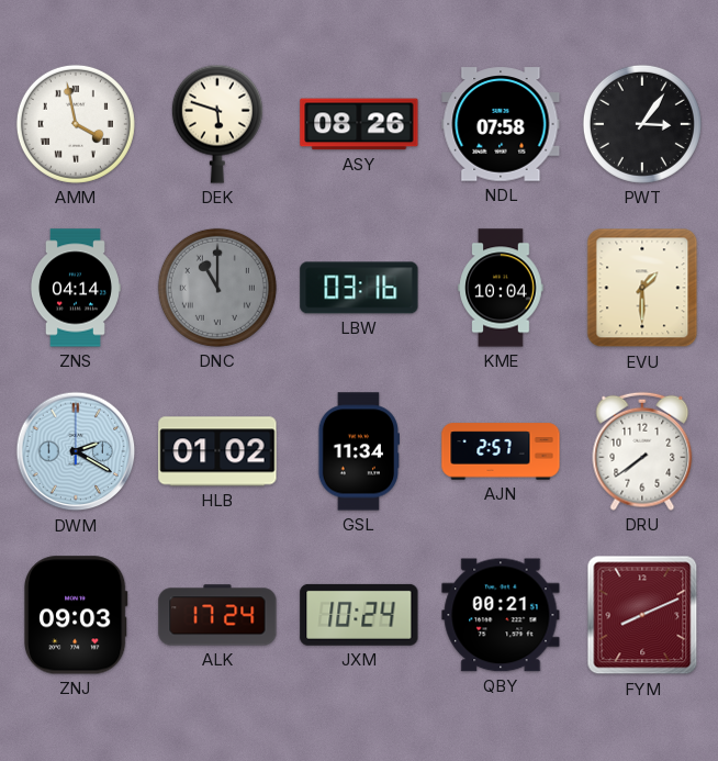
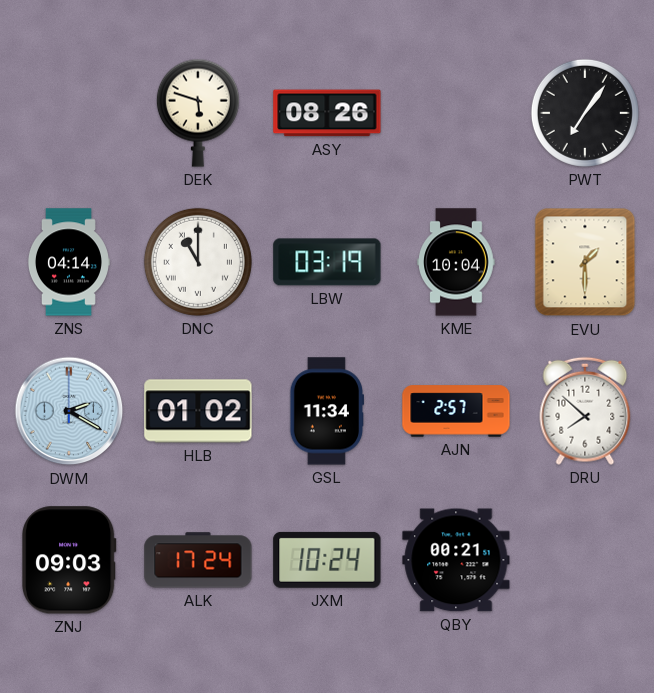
AMM: 3:58 -> none
NDL: 07:58 -> none
PWT: 3:06 -> 7:06
DNC dial: grey -> white
LBW: 03:16 -> 03:19
DRU: 7:39 -> 7:52
FYM: 8:11 -> none
